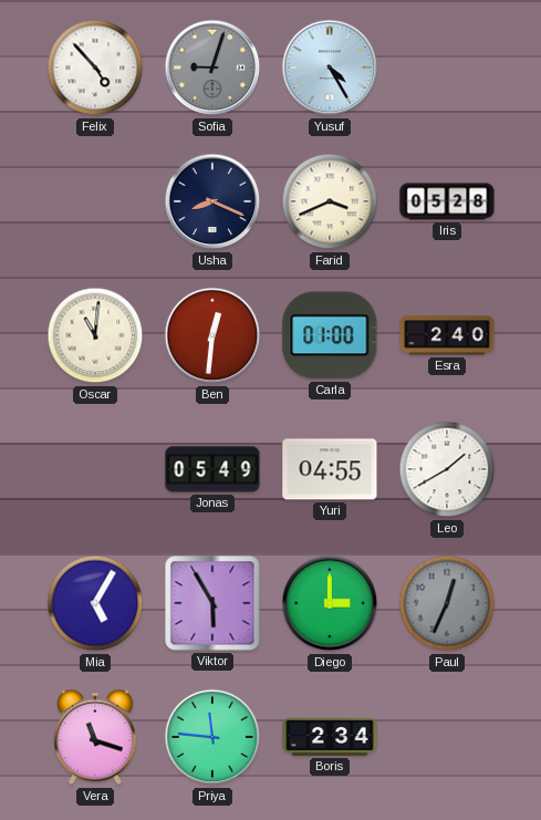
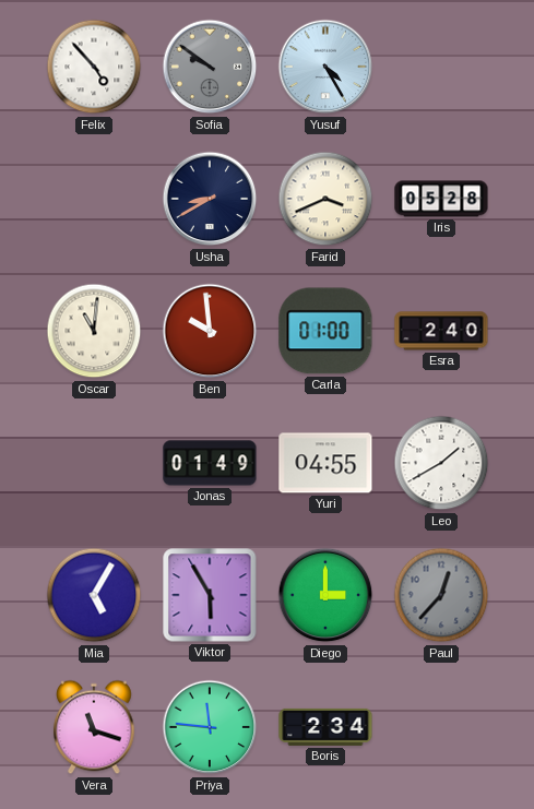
Sofia: 9:03 -> 9:51
Usha: 8:19 -> 8:40
Ben: 12:31 -> 9:59
Jonas: 05:49 -> 01:49
Paul: 12:34 -> 12:37
